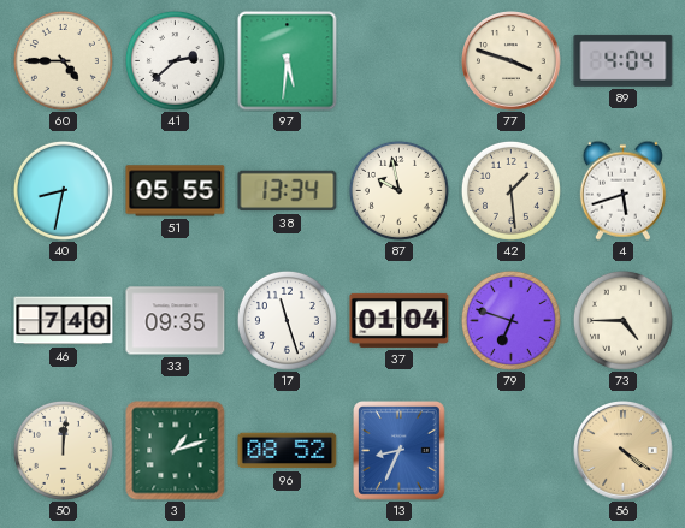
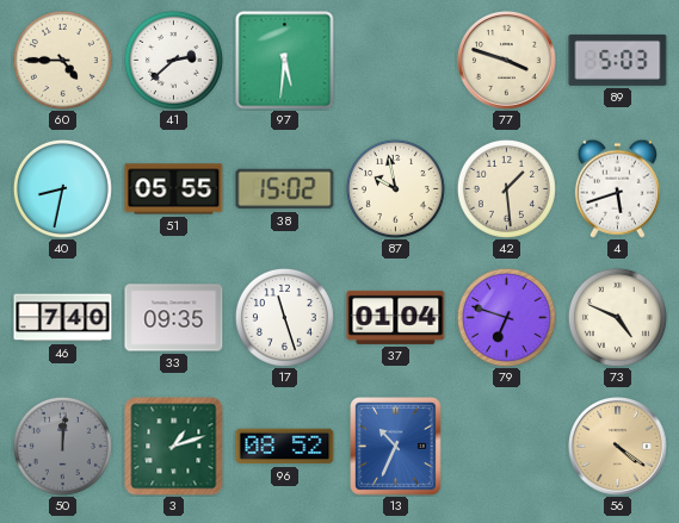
89: 4:04 -> 5:03
38: 13:34 -> 15:02
73: 4:45 -> 4:49
50 dial: cream -> grey
13: 8:34 -> 10:34
